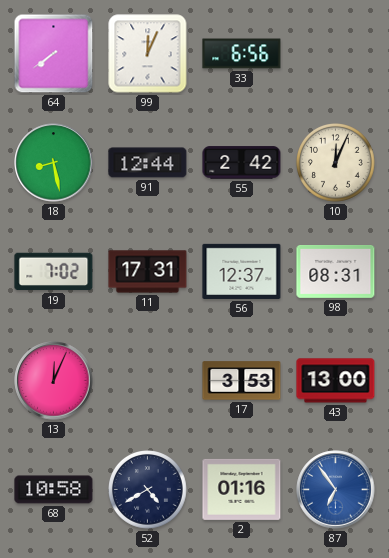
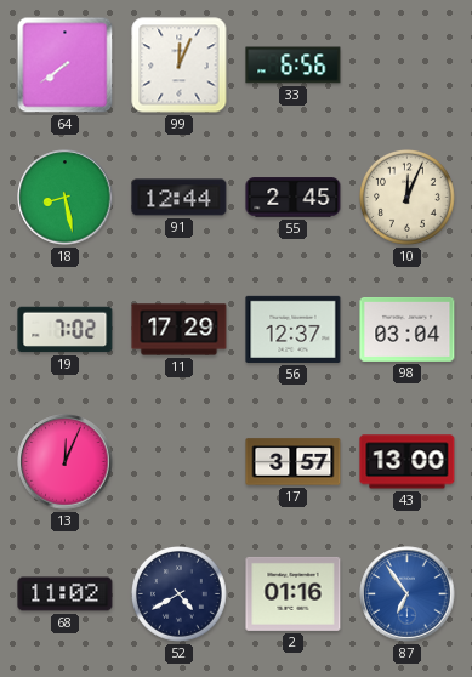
55: 2:42 -> 2:45
11: 17:31 -> 17:29
98: 08:31 -> 03:04
17: 3:53 -> 3:57
68: 10:58 -> 11:02
